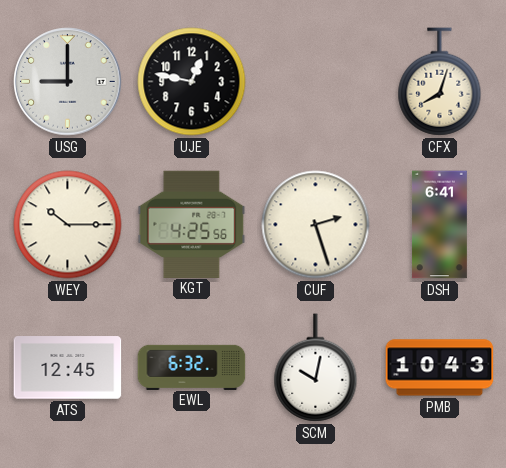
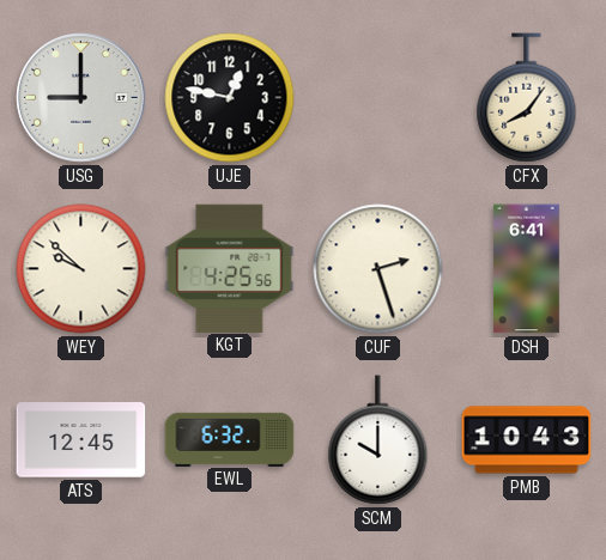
CFX: 8:03 -> 8:06
WEY: 10:15 -> 9:52
SCM: 10:02 -> 10:00
